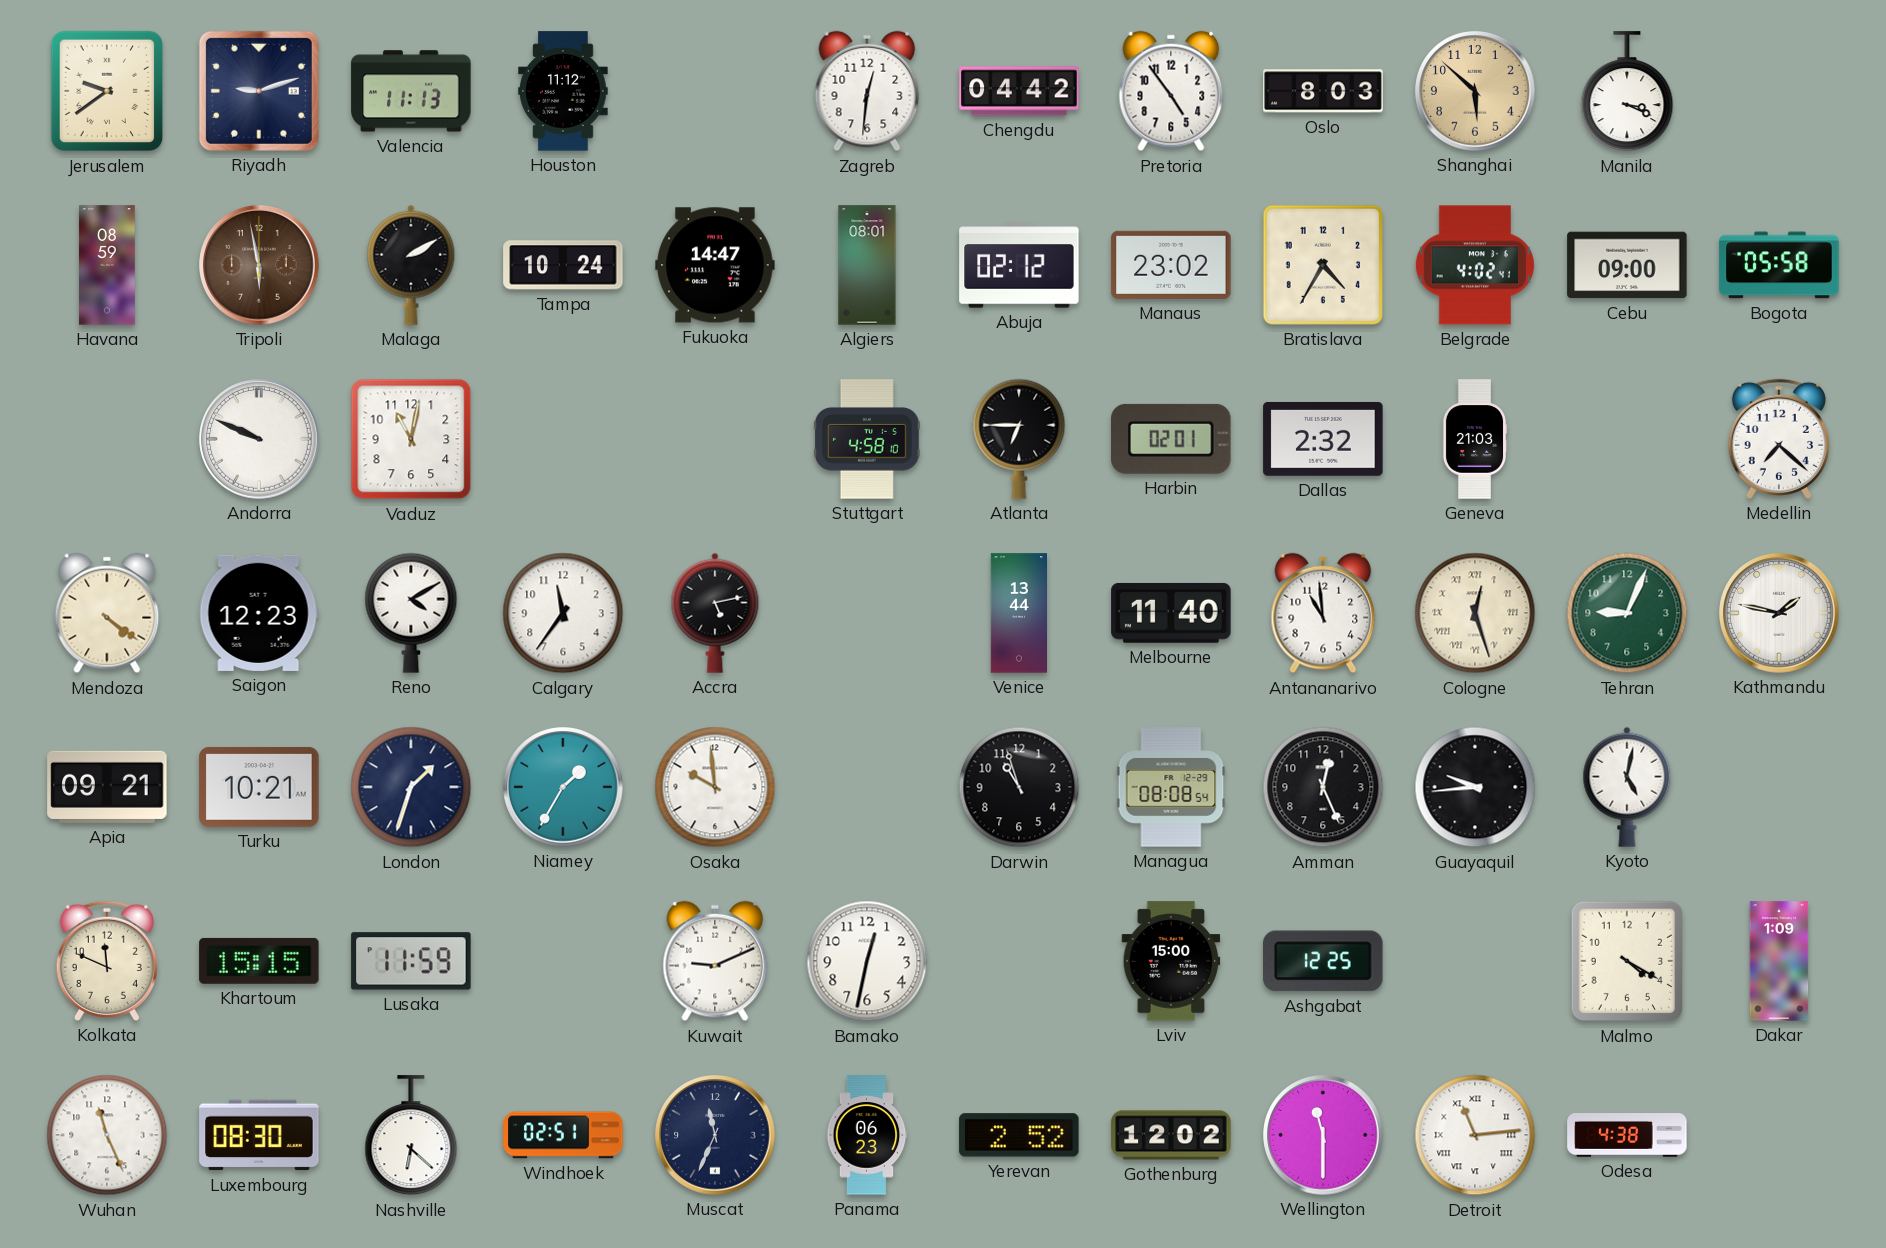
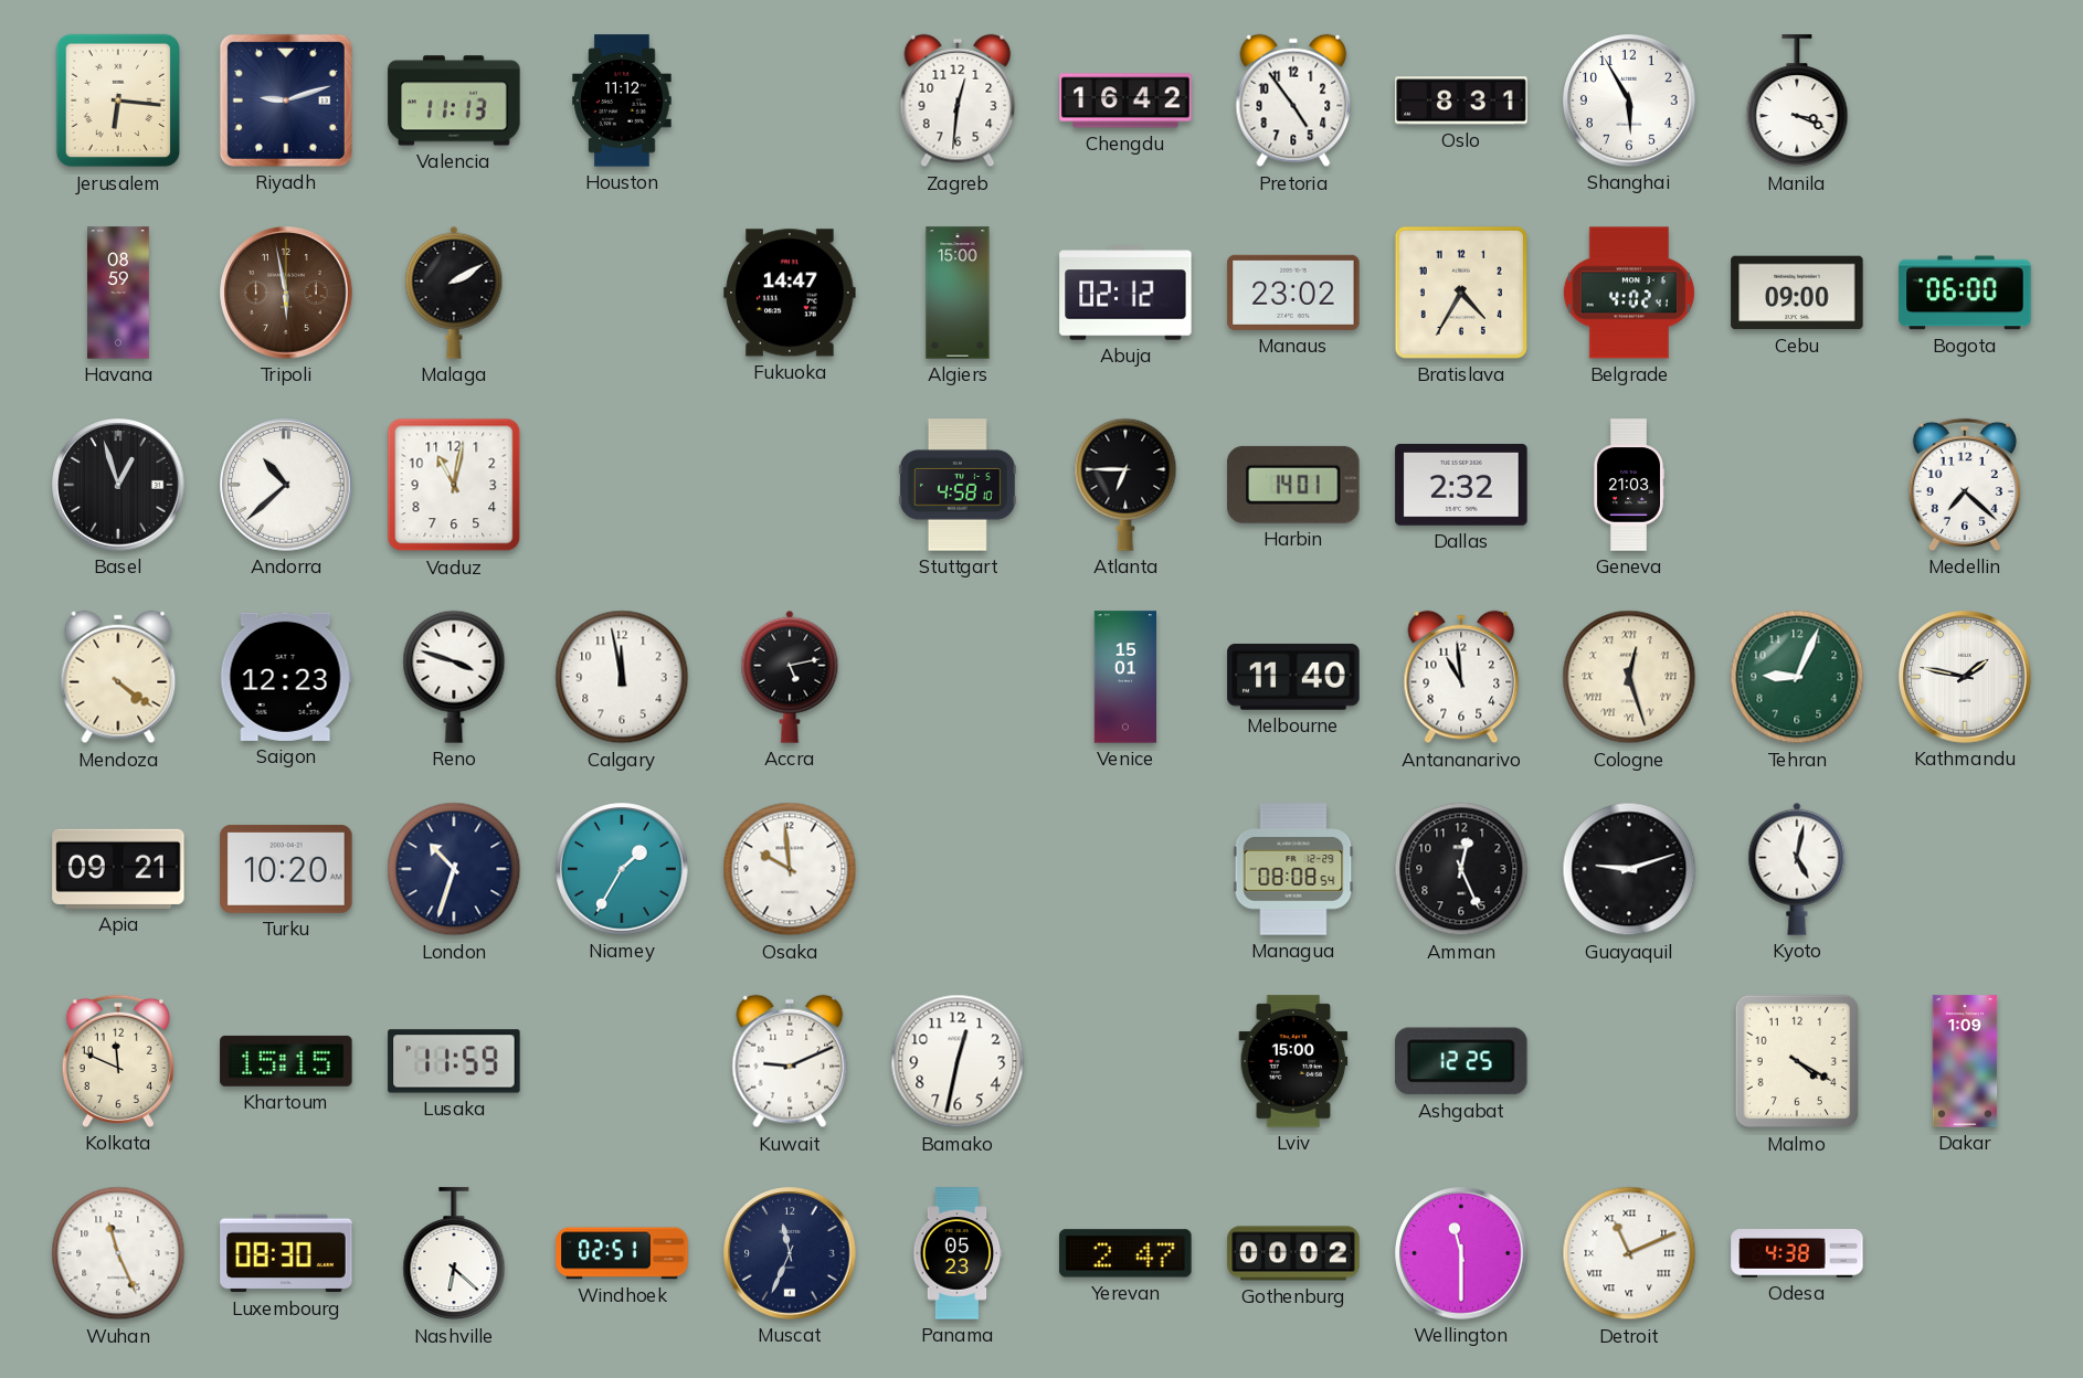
Jerusalem: 9:39 -> 6:16
Chengdu: 04:42 -> 16:42
Oslo: 8:03 -> 8:31
Shanghai: 5:52 -> 5:55
Shanghai dial: champagne -> white
Tampa: 10:24 -> none
Algiers: 08:01 -> 15:00
Bogota: 05:58 -> 06:00
Basel: none -> 12:57
Andorra: 9:49 -> 10:38
Harbin: 02:01 -> 14:01
Reno: 4:10 -> 3:48
Calgary: 11:36 -> 11:58
Venice: 13:44 -> 15:01
Turku: 10:21 -> 10:20
London: 1:33 -> 10:33
Darwin: 10:57 -> none
Guayaquil: 9:44 -> 9:12
Panama: 06:23 -> 05:23
Yerevan: 2:52 -> 2:47
Gothenburg: 12:02 -> 00:02
Detroit: 11:14 -> 11:11
